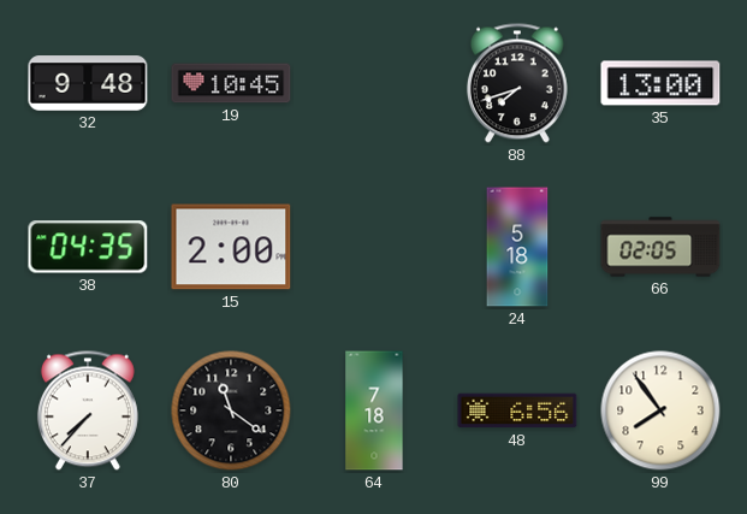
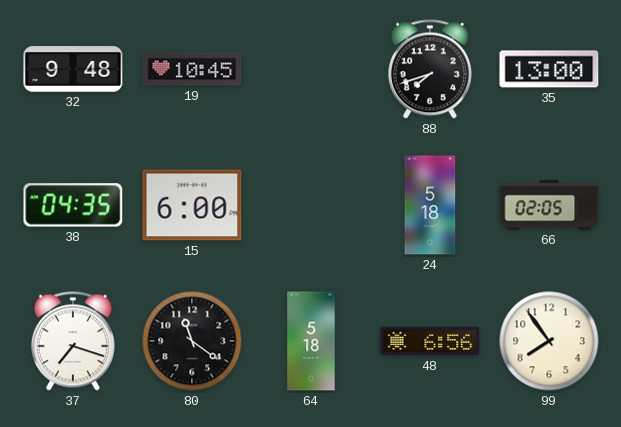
15: 2:00 -> 6:00
37: 7:37 -> 7:18
64: 7:18 -> 5:18
